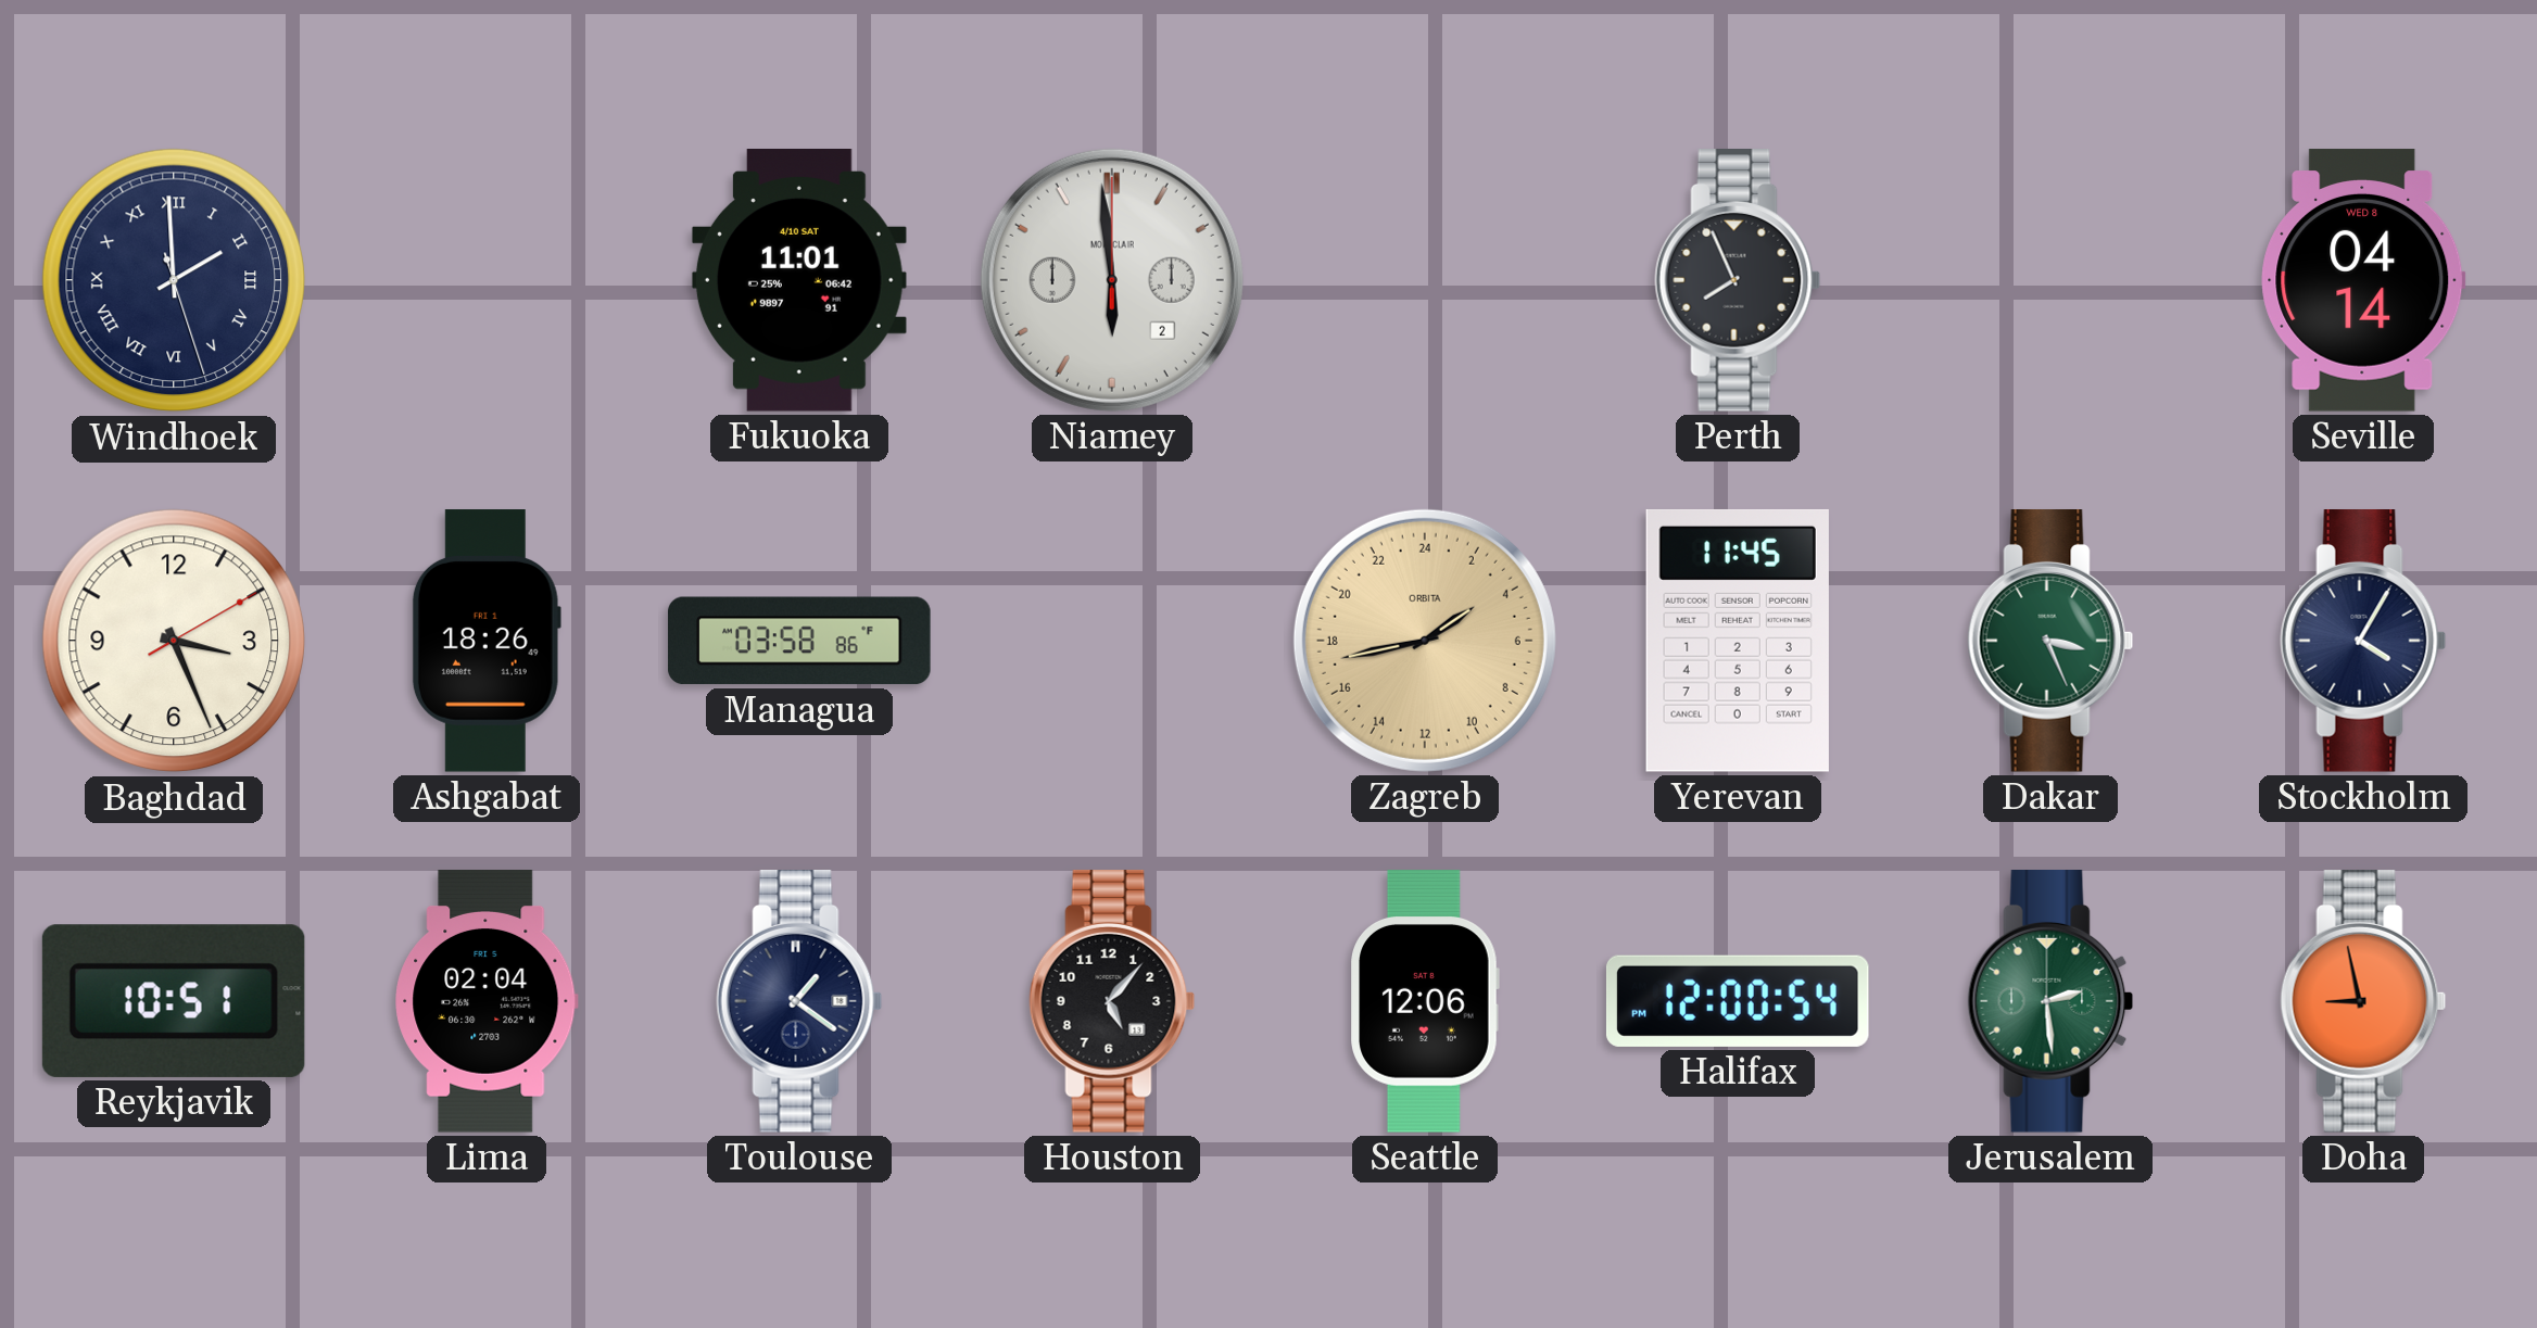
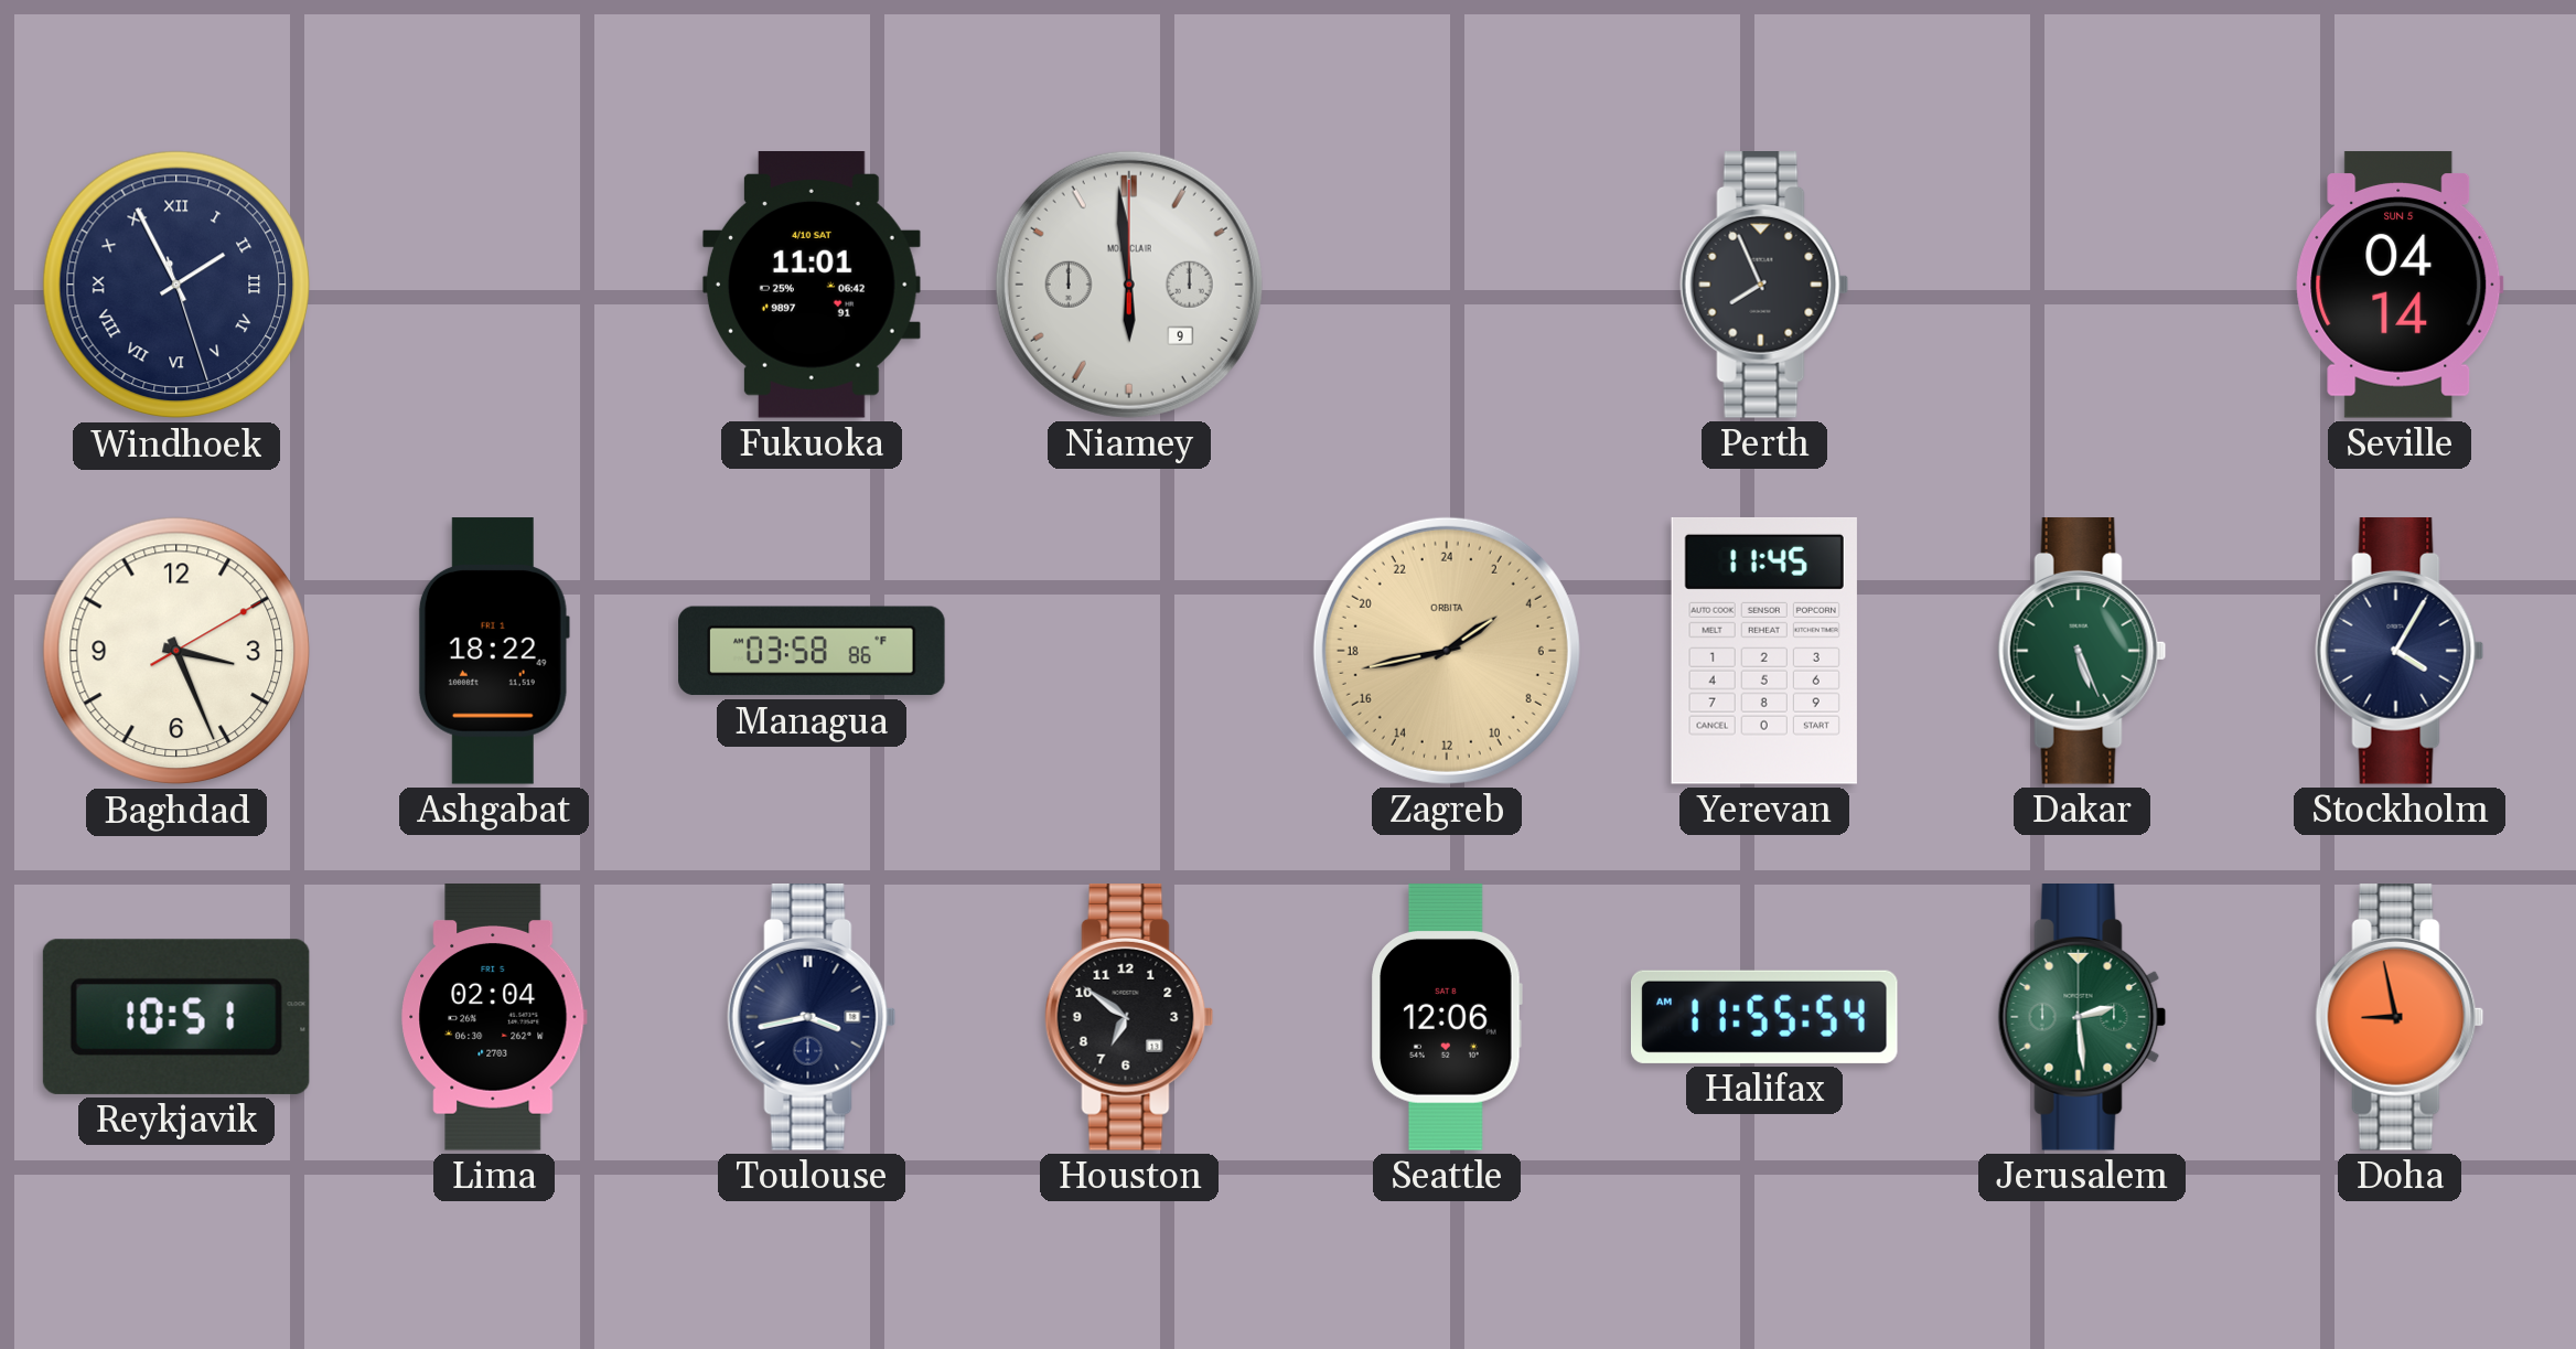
Windhoek: 1:59 -> 1:55
Niamey date: 2 -> 9
Seville date: WED 8 -> SUN 5
Ashgabat: 18:26 -> 18:22
Dakar: 3:26 -> 5:26
Toulouse: 1:21 -> 3:43
Houston: 5:07 -> 6:51
Halifax: 12:00 -> 11:55
